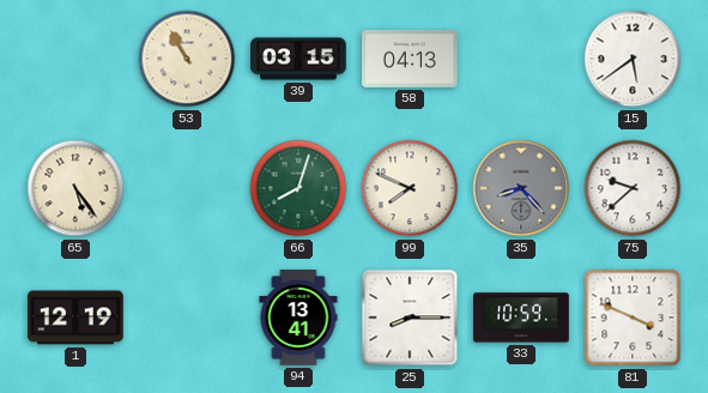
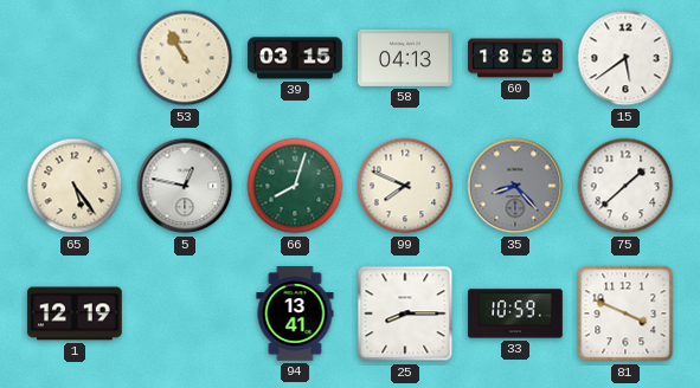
60: none -> 18:58
5: none -> 12:47
75: 9:38 -> 1:38
